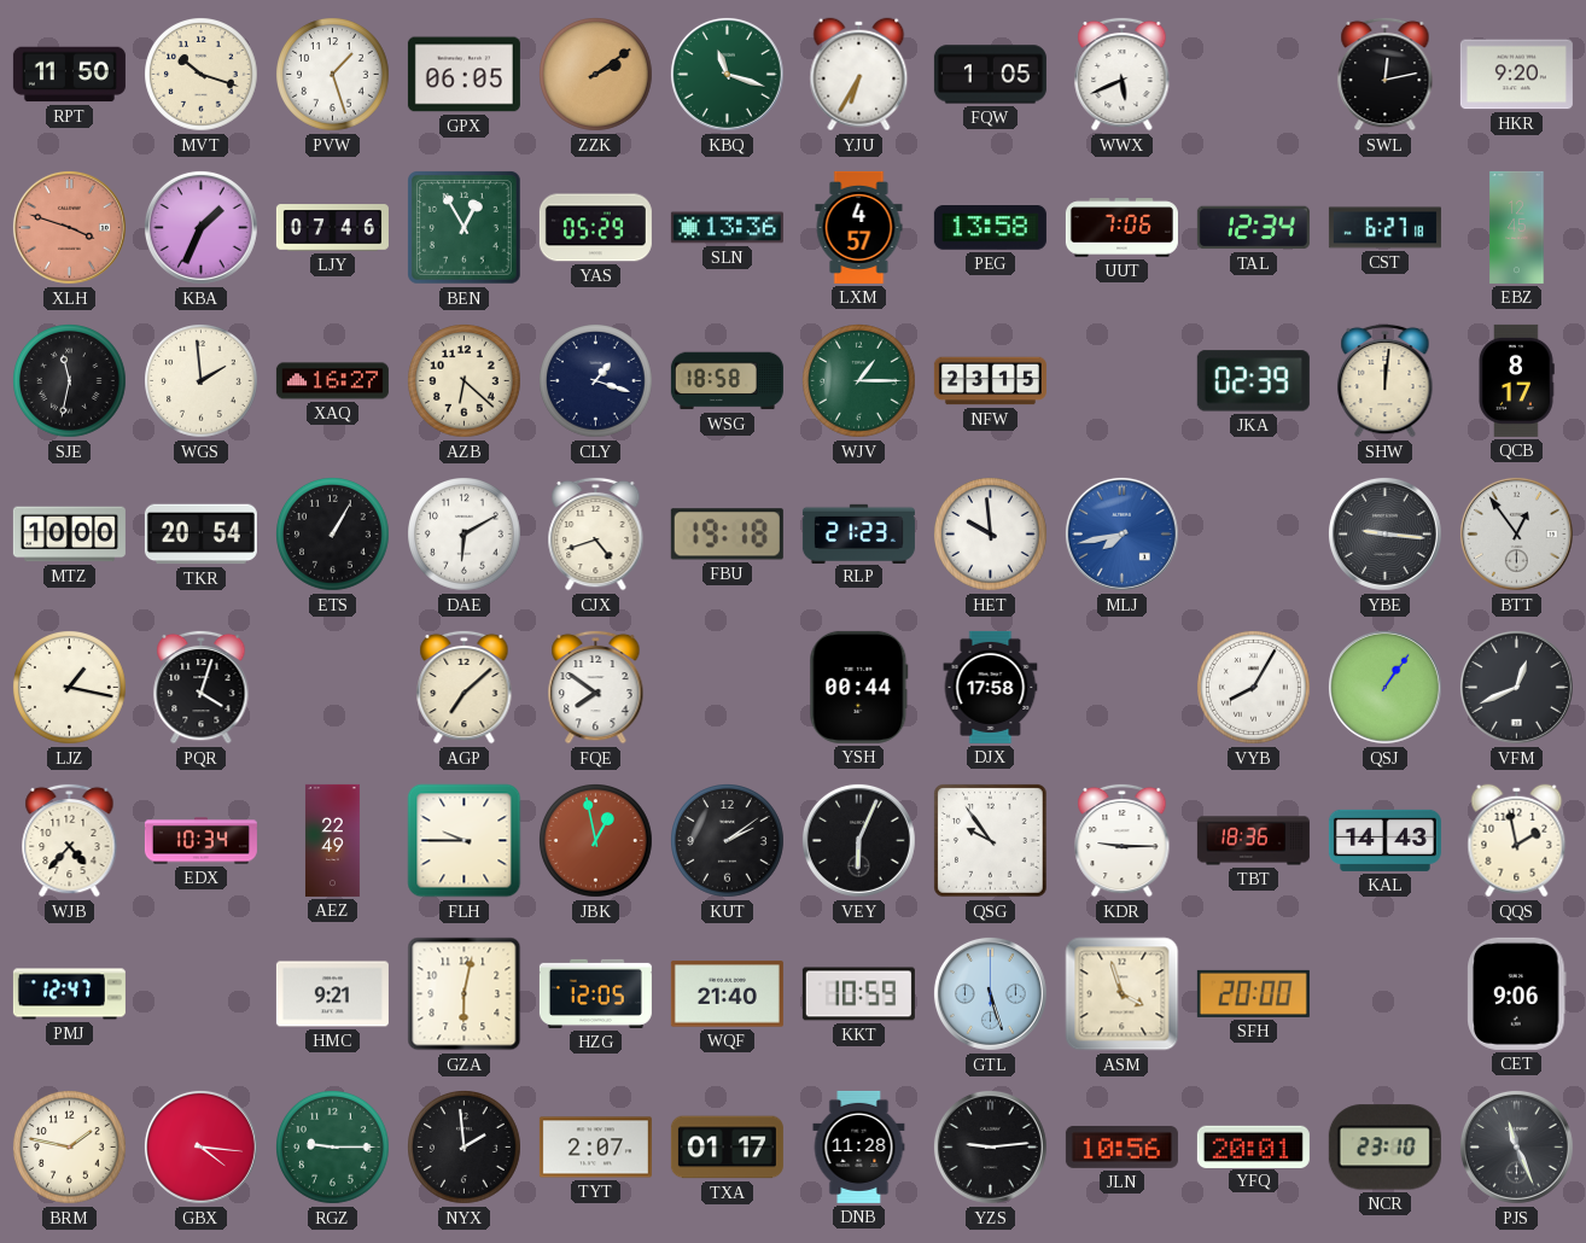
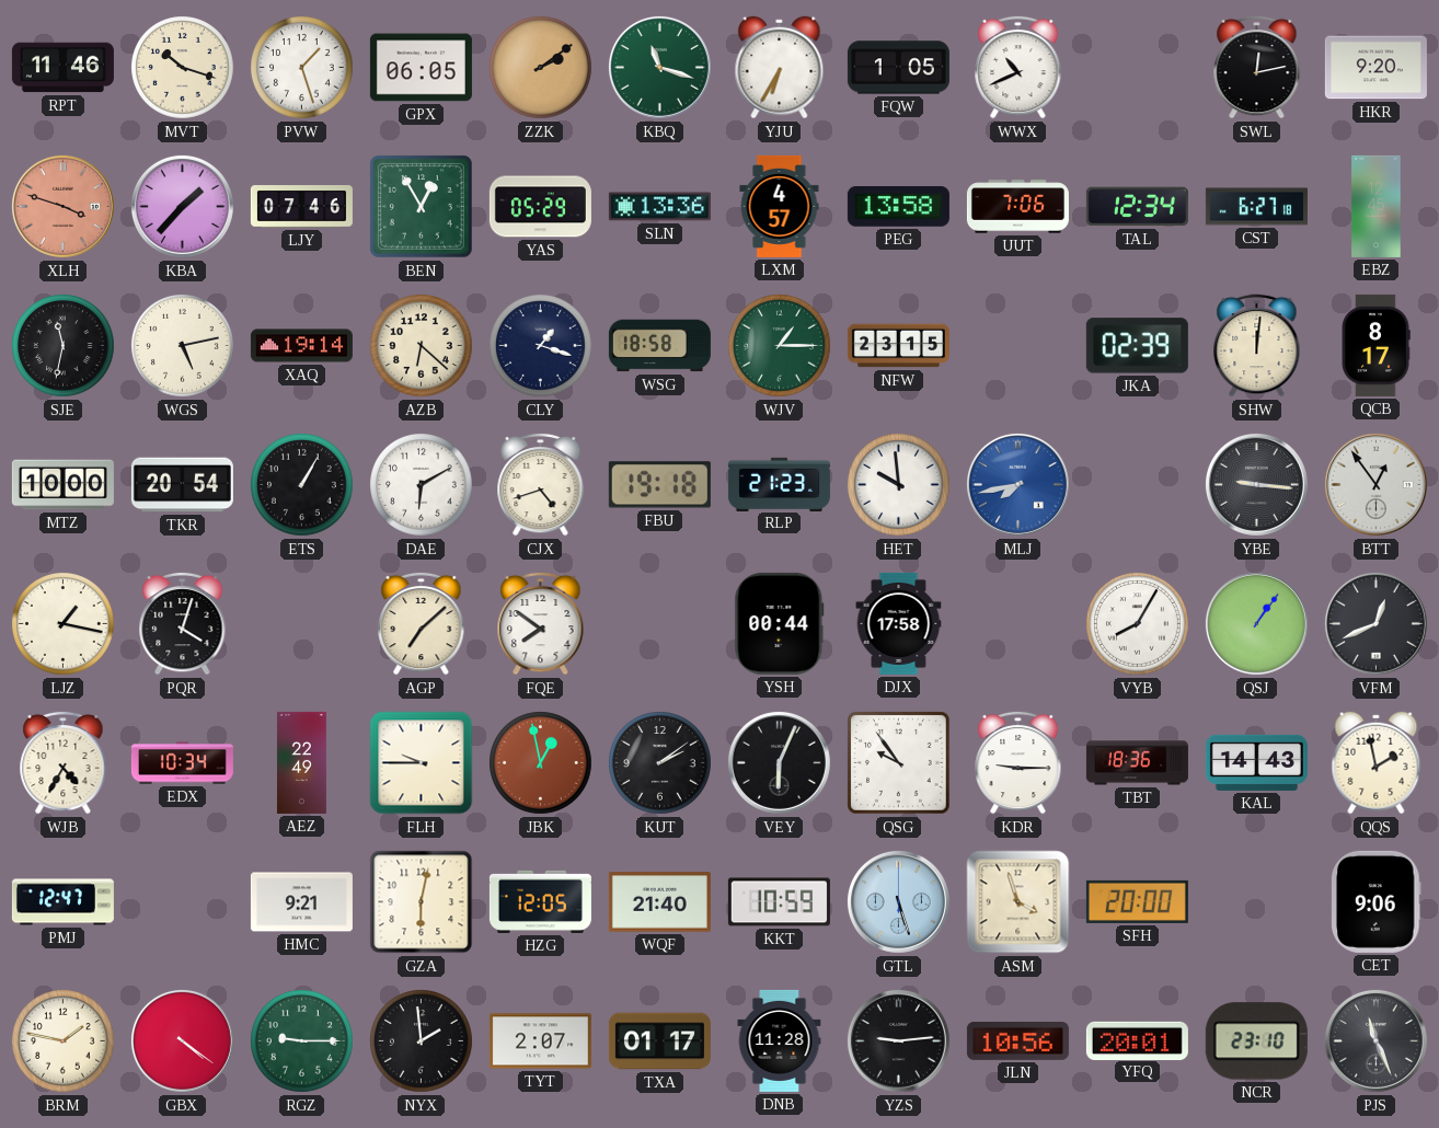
RPT: 11:50 -> 11:46
WWX: 5:41 -> 10:41
KBA: 1:34 -> 1:37
WGS: 1:59 -> 5:13
XAQ: 16:27 -> 19:14
WJB: 4:37 -> 4:35
GBX: 4:16 -> 4:21
